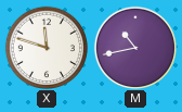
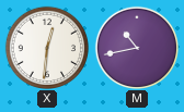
X: 11:48 -> 12:31
